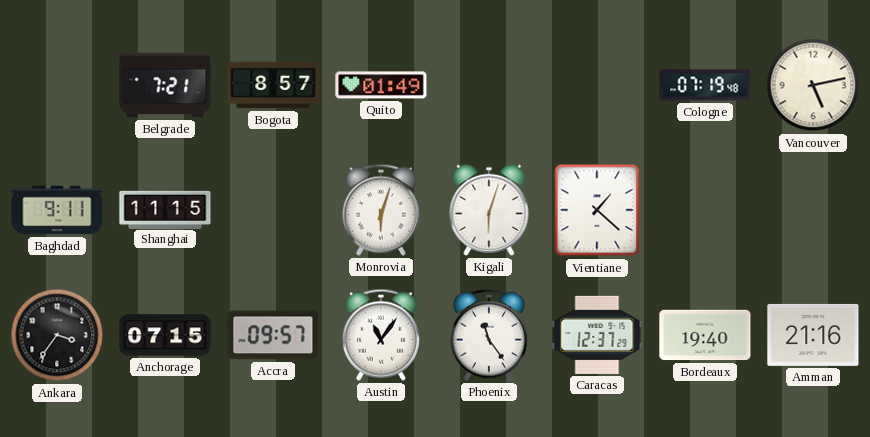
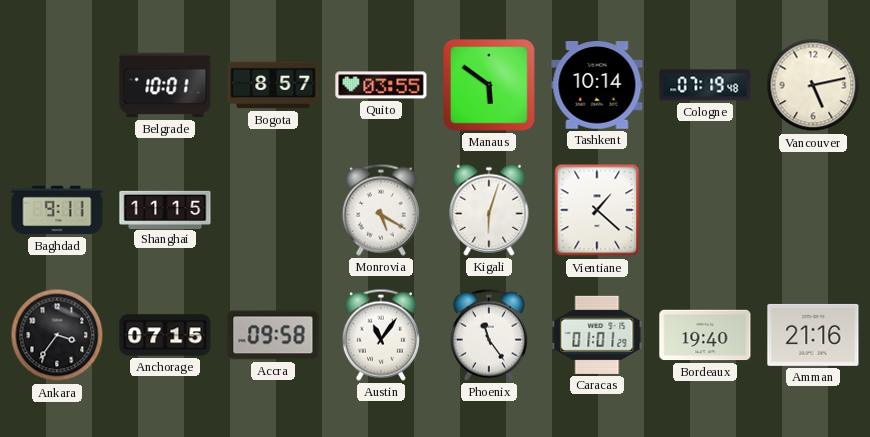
Belgrade: 7:21 -> 10:01
Quito: 01:49 -> 03:55
Manaus: none -> 5:51
Tashkent: none -> 10:14
Monrovia: 6:03 -> 5:20
Accra: 09:57 -> 09:58
Caracas: 12:37 -> 01:01
